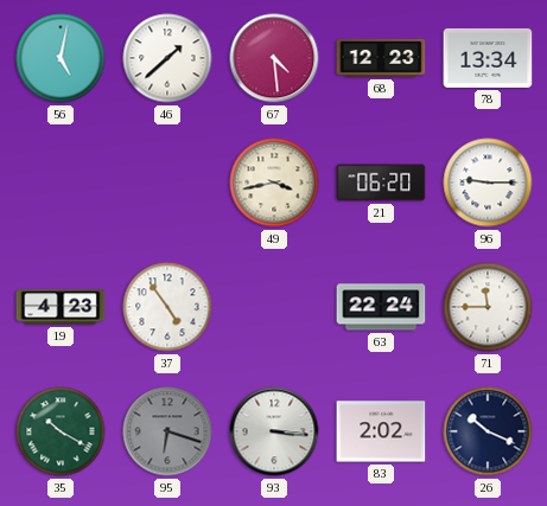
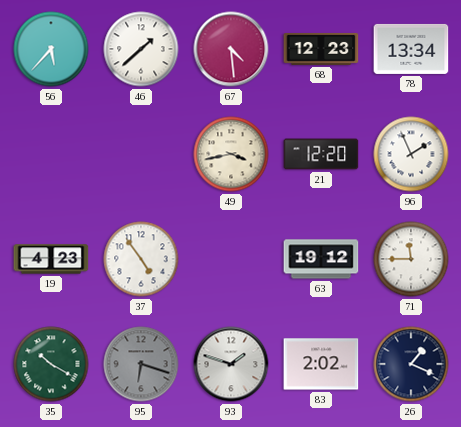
56: 5:02 -> 5:37
21: 06:20 -> 12:20
96: 9:15 -> 1:56
63: 22:24 -> 19:12
93: 3:16 -> 1:48
26: 10:19 -> 1:19
